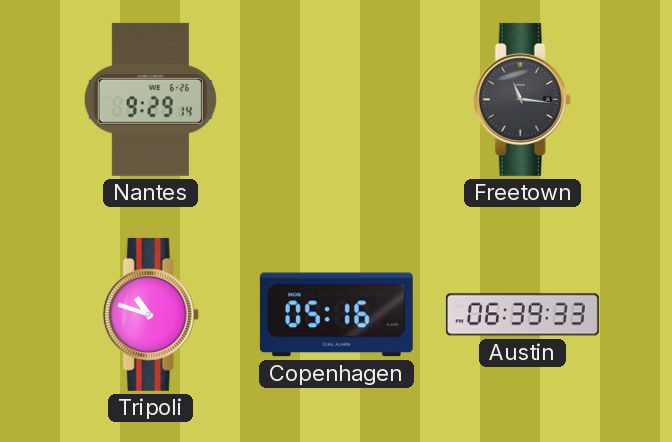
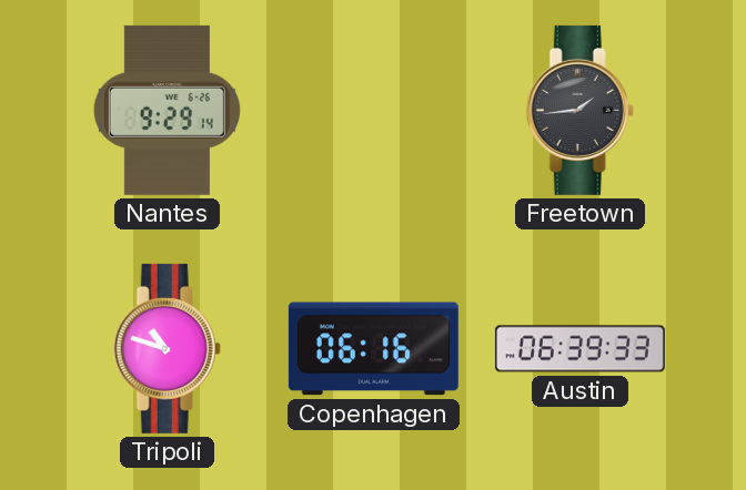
Freetown: 11:16 -> 1:44
Copenhagen: 05:16 -> 06:16
